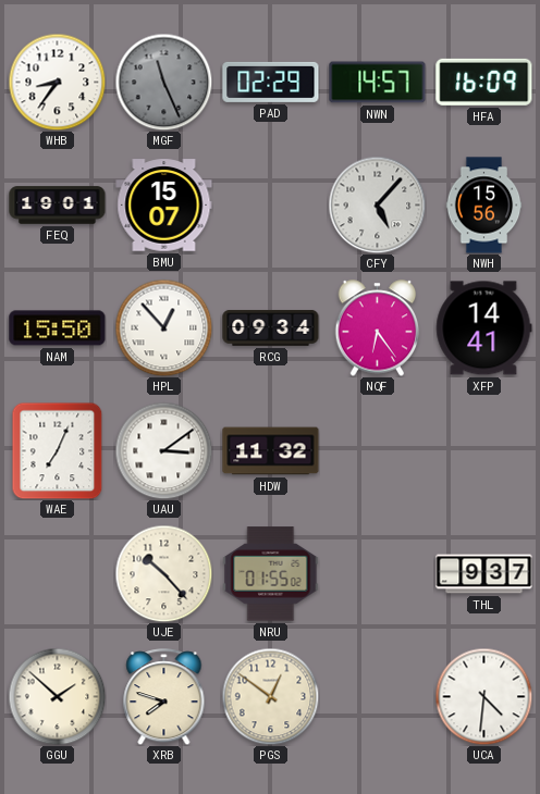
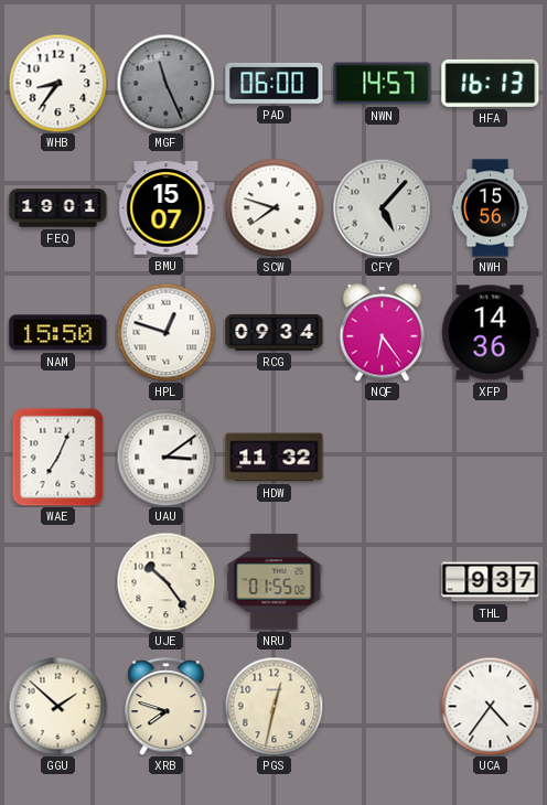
PAD: 02:29 -> 06:00
HFA: 16:09 -> 16:13
SCW: none -> 7:48
HPL: 12:53 -> 12:48
XFP: 14:41 -> 14:36
UJE: 10:23 -> 10:24
PGS: 12:51 -> 12:32
UCA: 4:31 -> 4:36
